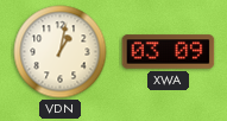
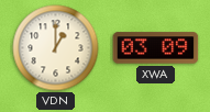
VDN: 1:02 -> 1:00
